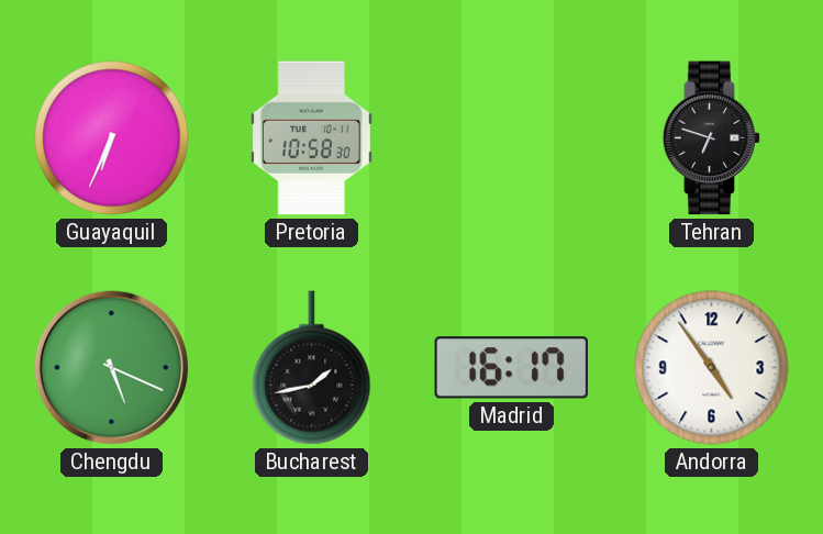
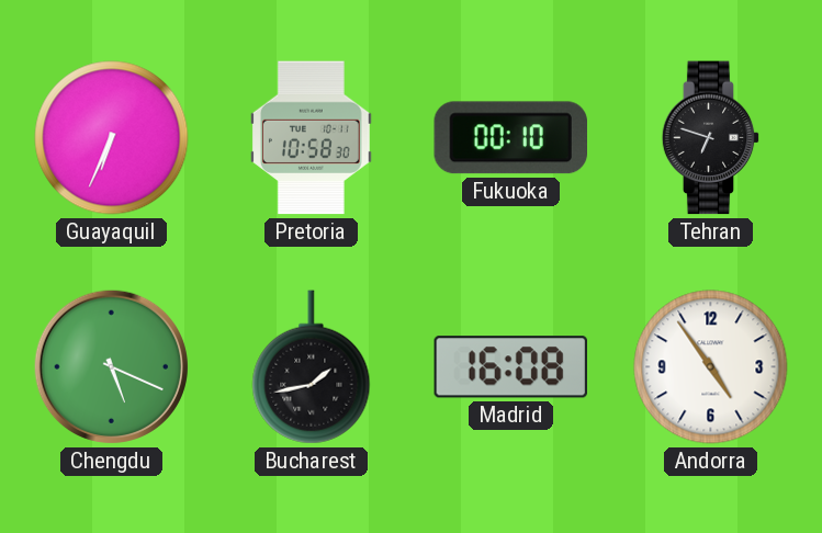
Fukuoka: none -> 00:10
Madrid: 16:17 -> 16:08
